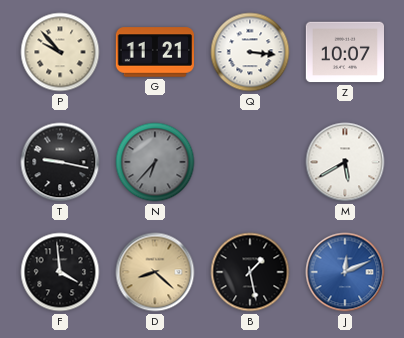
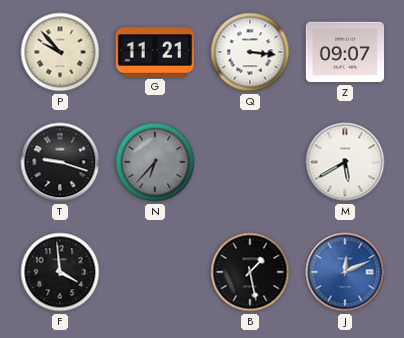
Z: 10:07 -> 09:07
T: 9:17 -> 9:18
D: 8:22 -> none
